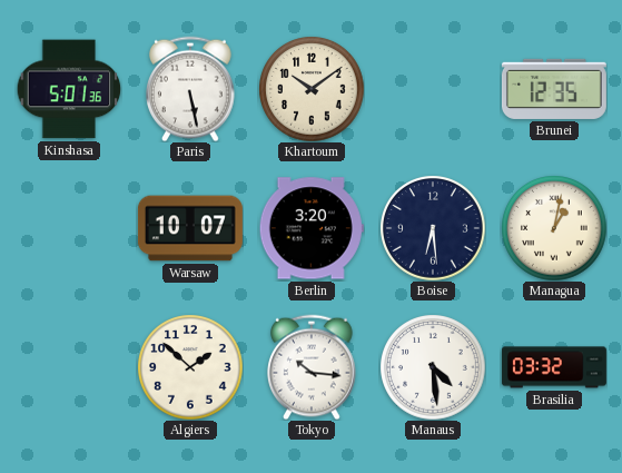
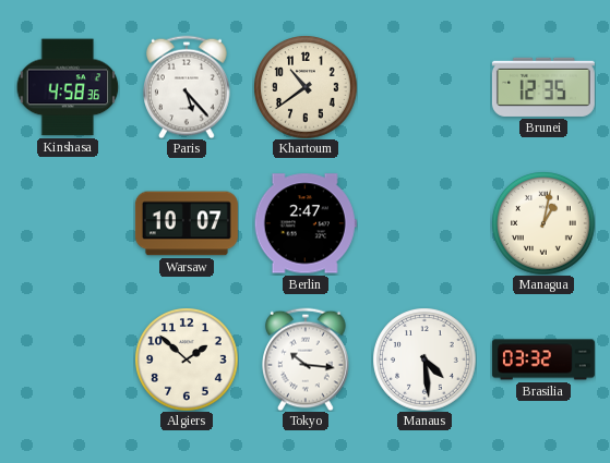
Kinshasa: 5:01 -> 4:58
Paris: 5:28 -> 5:23
Khartoum: 10:09 -> 10:39
Berlin: 3:20 -> 2:47
Boise: 6:29 -> none
